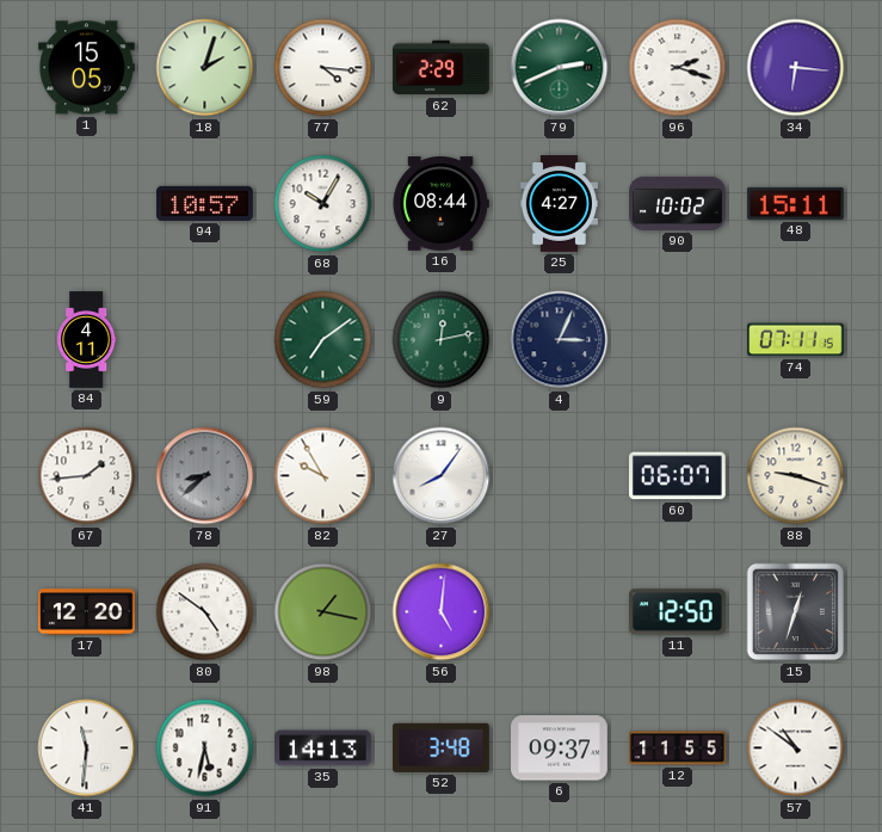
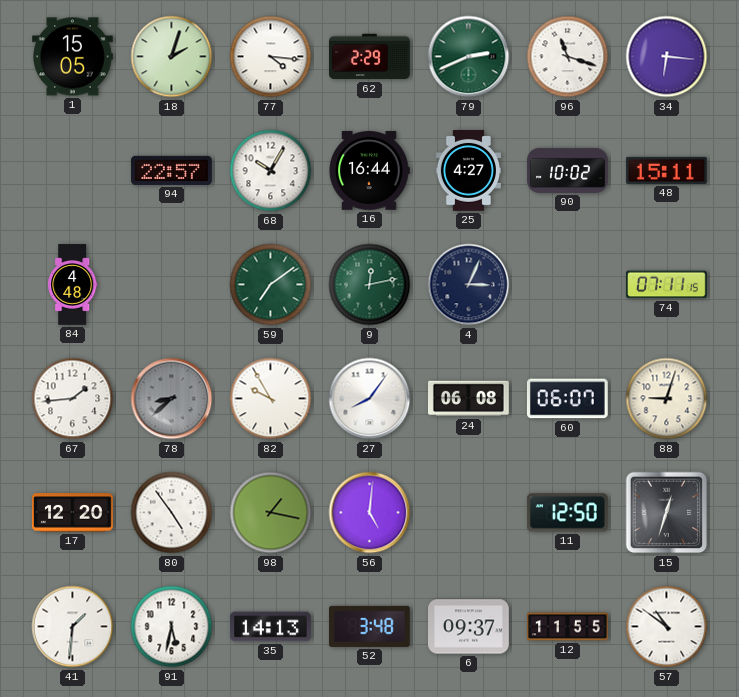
96: 2:18 -> 11:18
94: 10:57 -> 22:57
16: 08:44 -> 16:44
84: 4:11 -> 4:48
24: none -> 06:08
88: 9:18 -> 9:03
80: 4:51 -> 4:54
41: 11:31 -> 1:31
